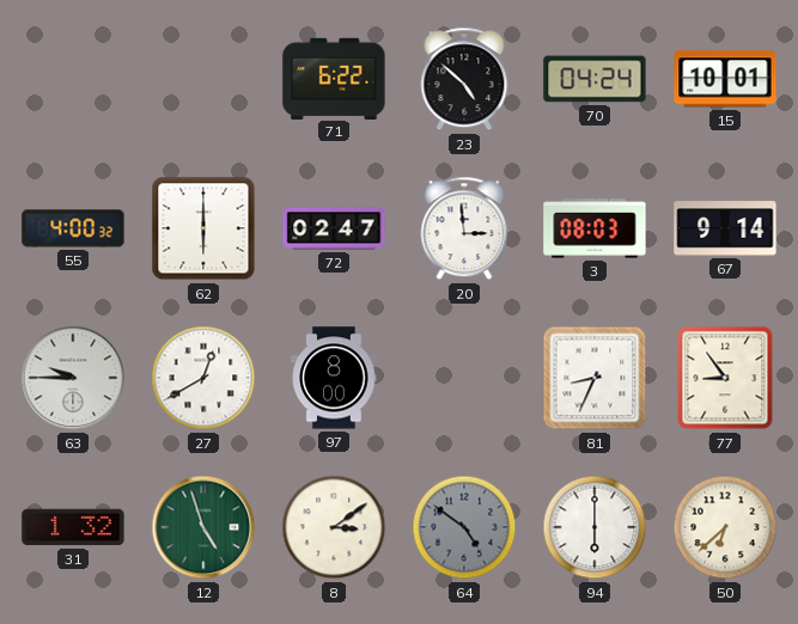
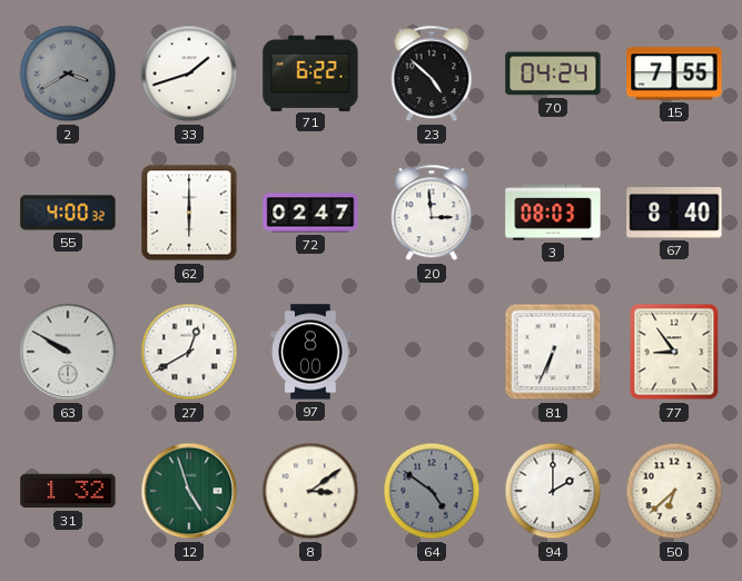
2: none -> 3:40
33: none -> 1:42
15: 10:01 -> 7:55
67: 9:14 -> 8:40
63: 9:45 -> 9:50
81: 8:34 -> 6:34
94: 6:00 -> 2:00
